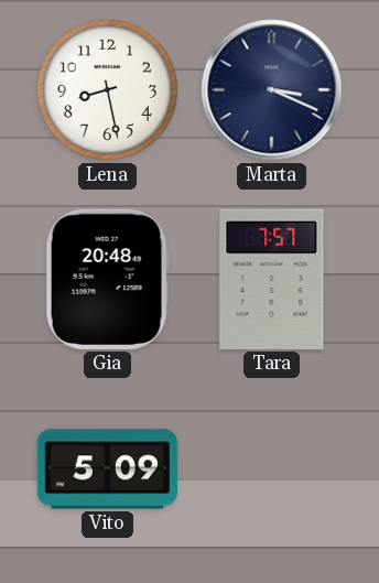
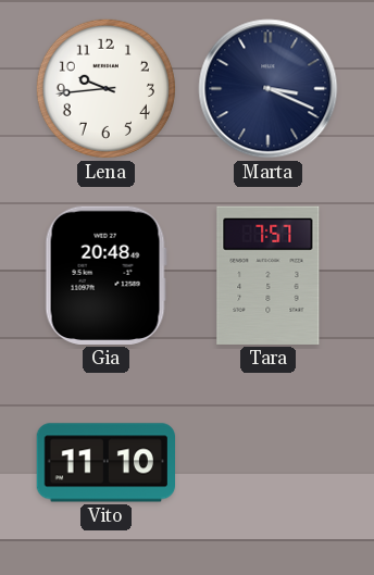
Lena: 8:28 -> 9:44
Vito: 5:09 -> 11:10
